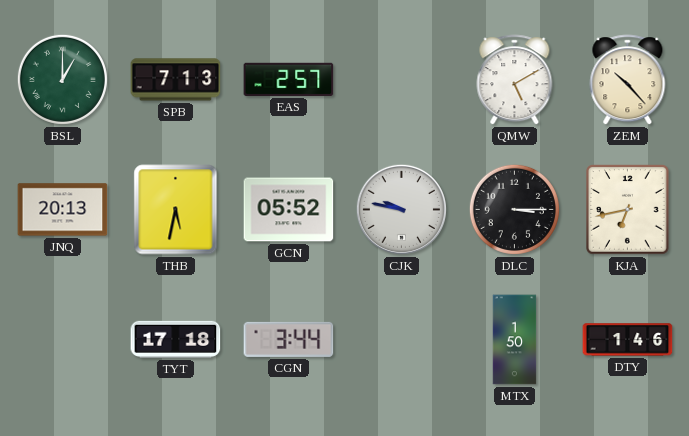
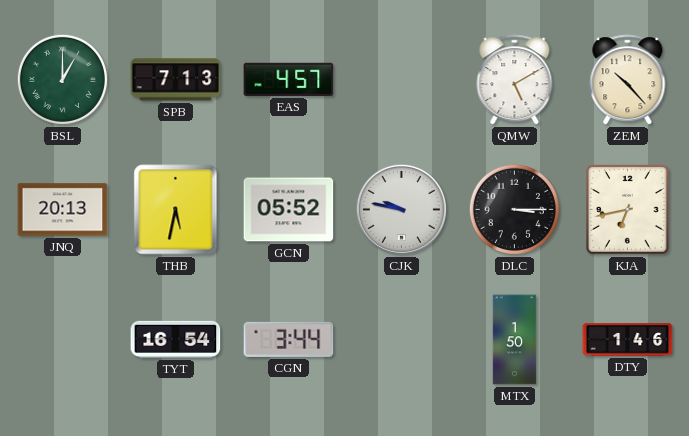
EAS: 2:57 -> 4:57
TYT: 17:18 -> 16:54
